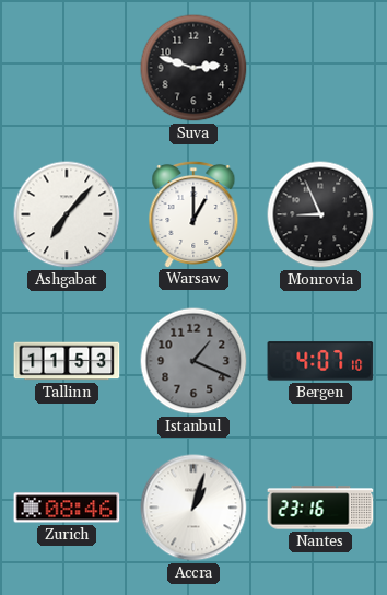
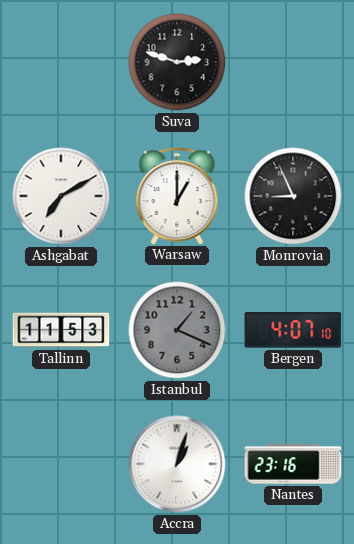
Ashgabat: 7:07 -> 7:10
Zurich: 08:46 -> none
